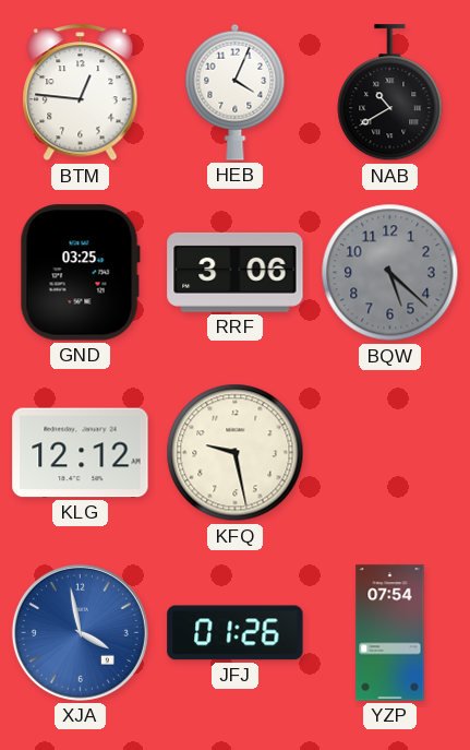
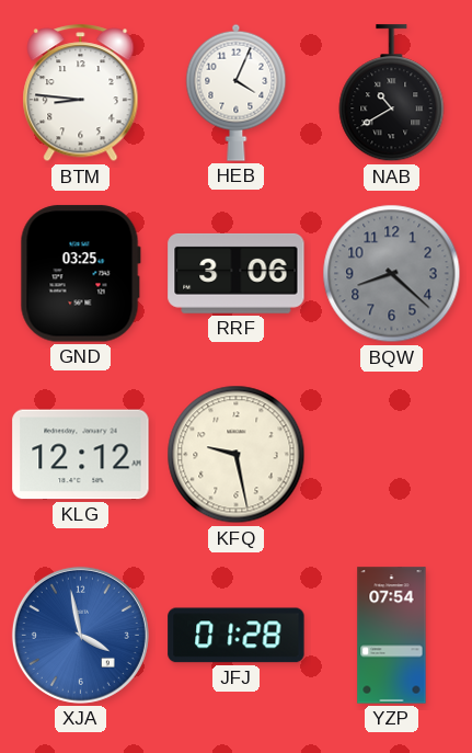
BTM: 12:46 -> 8:46
BQW: 5:22 -> 8:22
JFJ: 01:26 -> 01:28
